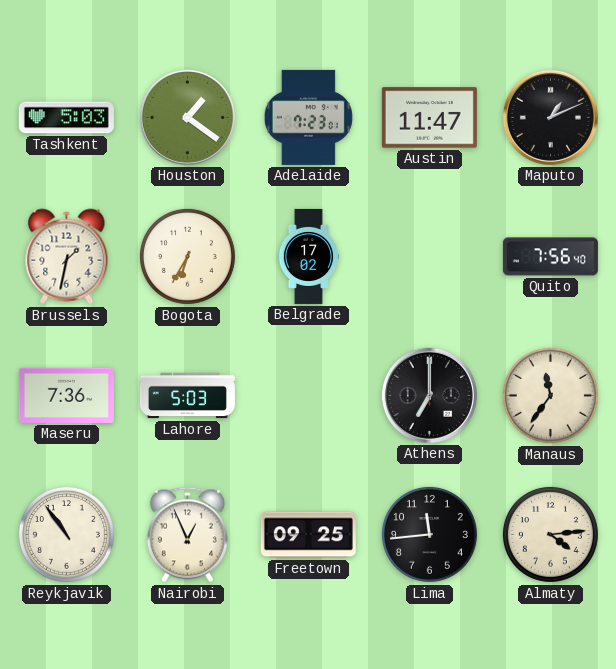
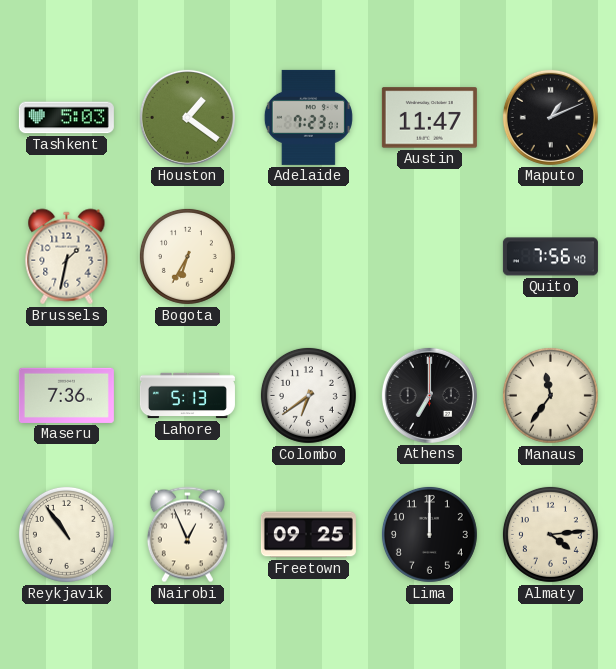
Belgrade: 17:02 -> none
Lahore: 5:03 -> 5:13
Colombo: none -> 6:39
Lima: 11:44 -> 12:00
